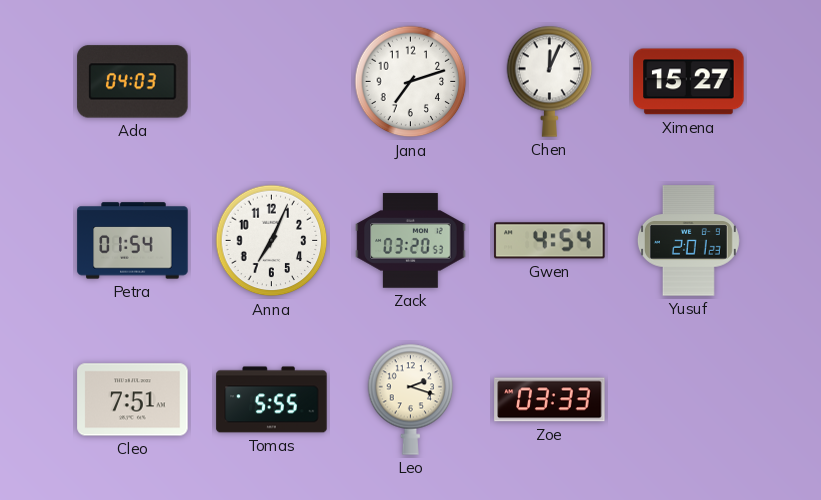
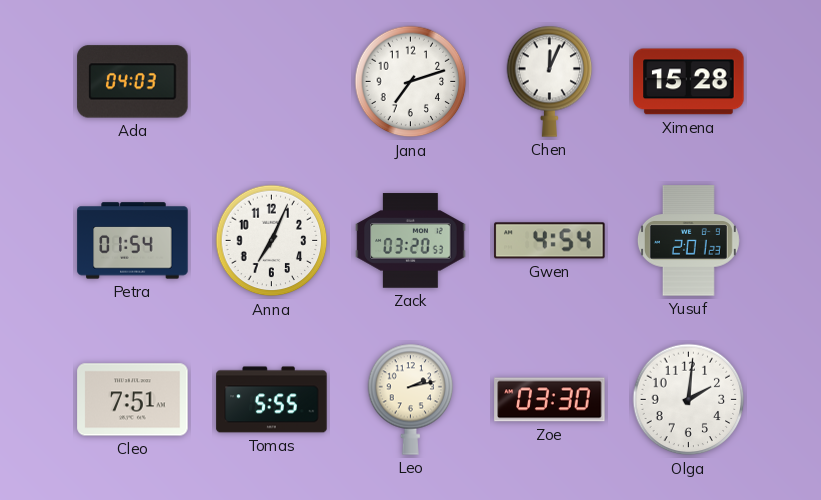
Ximena: 15:27 -> 15:28
Leo: 2:18 -> 2:13
Zoe: 03:33 -> 03:30
Olga: none -> 2:01
